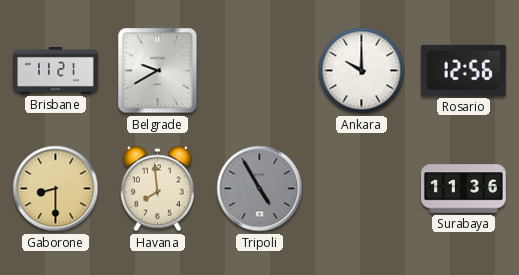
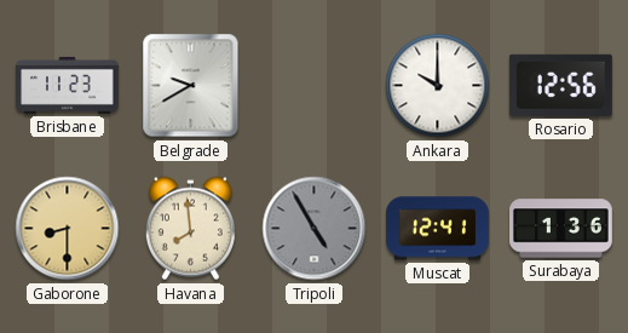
Brisbane: 11:21 -> 11:23
Muscat: none -> 12:41
Surabaya: 11:36 -> 1:36
